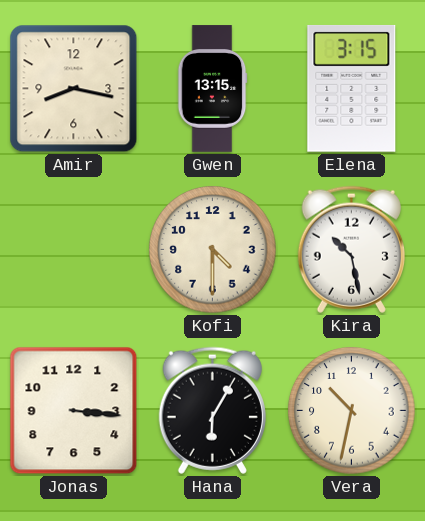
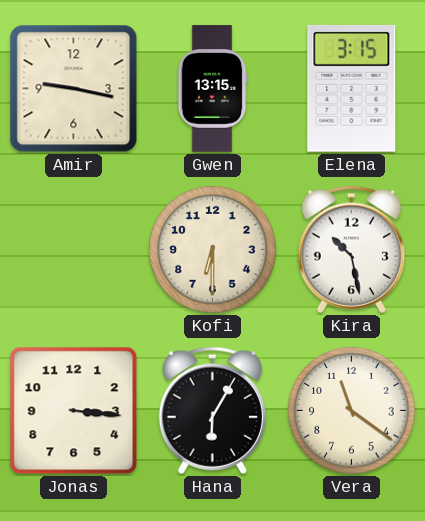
Amir: 8:17 -> 9:17
Kofi: 4:30 -> 6:30
Vera: 10:32 -> 11:21
